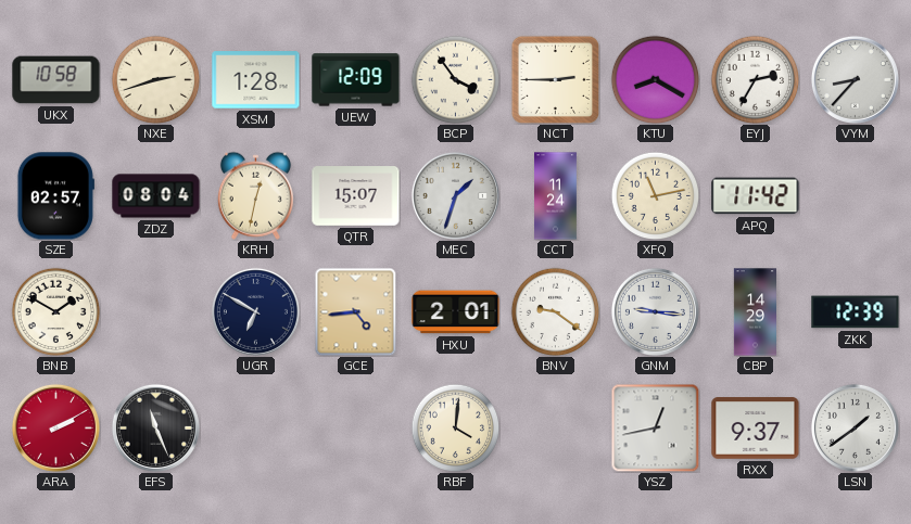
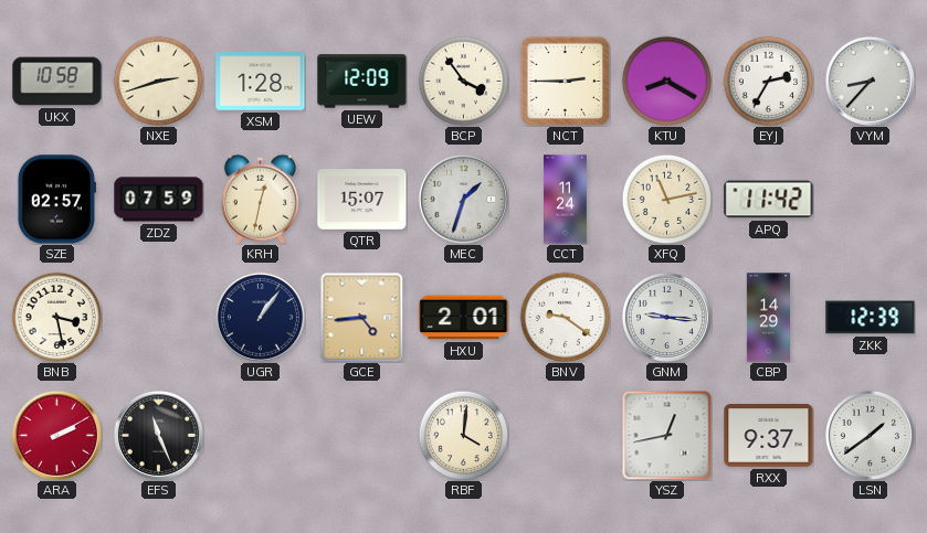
ZDZ: 08:04 -> 07:59
BNB: 1:50 -> 3:28
UGR: 6:50 -> 1:06
